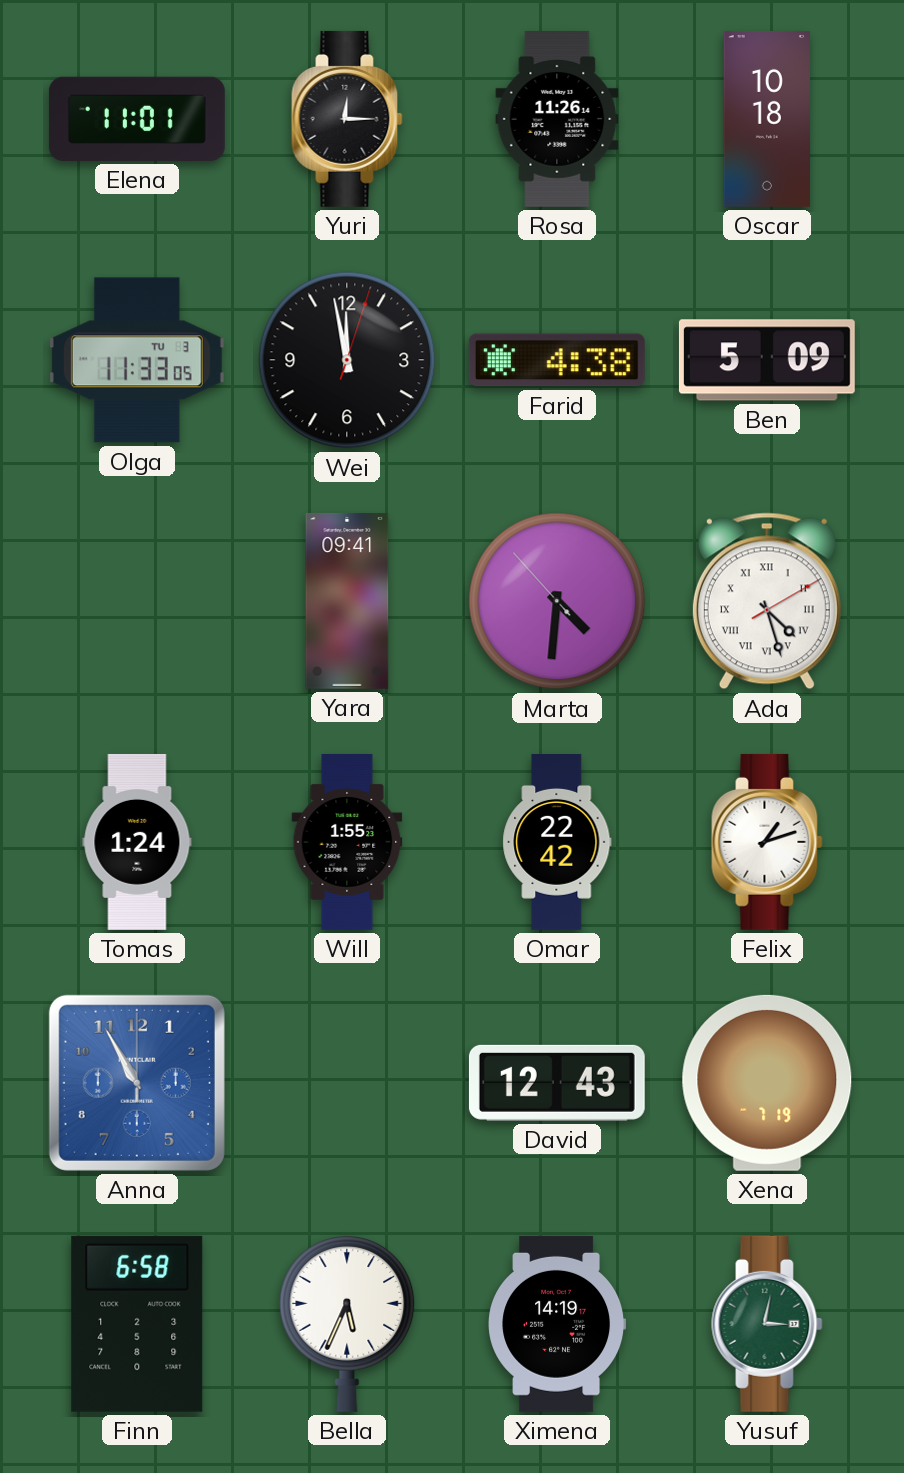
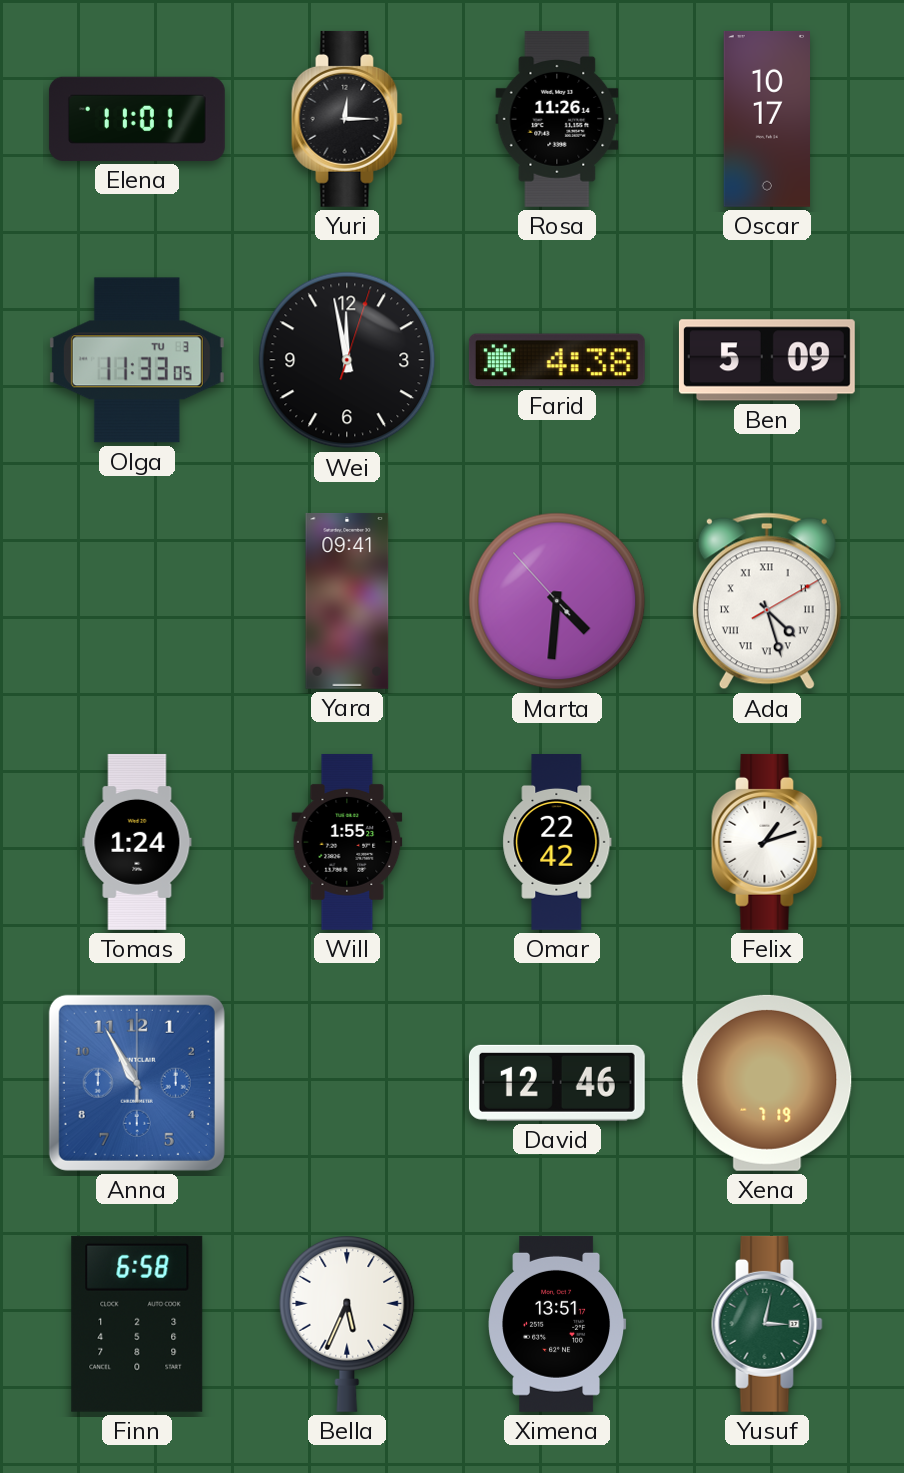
Oscar: 10:18 -> 10:17
David: 12:43 -> 12:46
Ximena: 14:19 -> 13:51
